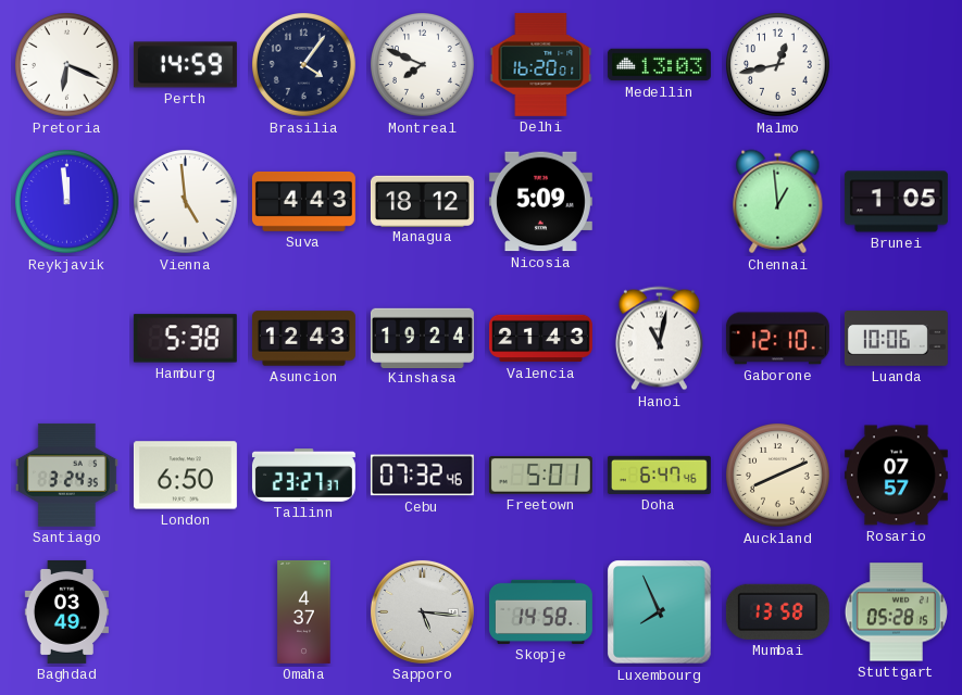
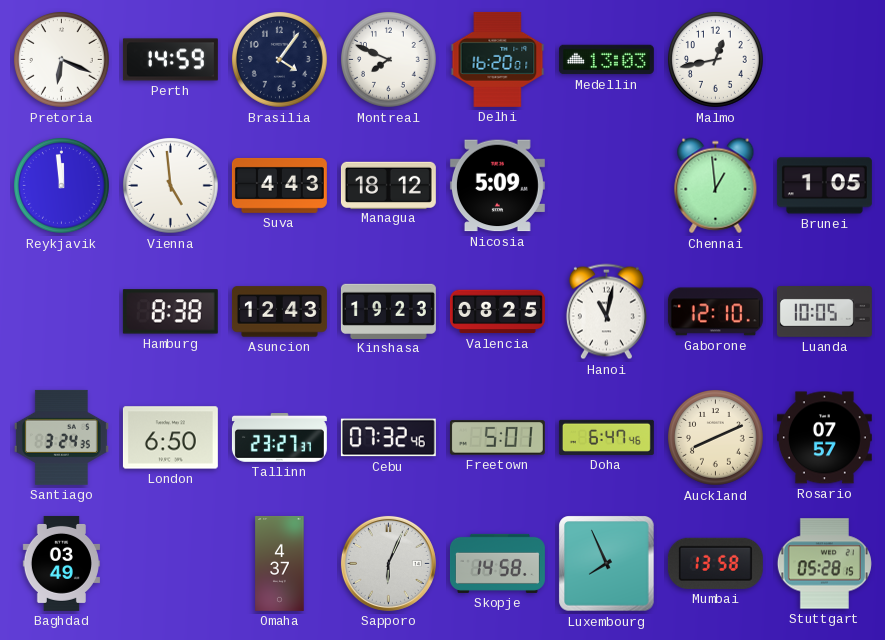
Hamburg: 5:38 -> 8:38
Kinshasa: 19:24 -> 19:23
Valencia: 21:43 -> 08:25
Luanda: 10:06 -> 10:05
Sapporo: 5:16 -> 6:04
